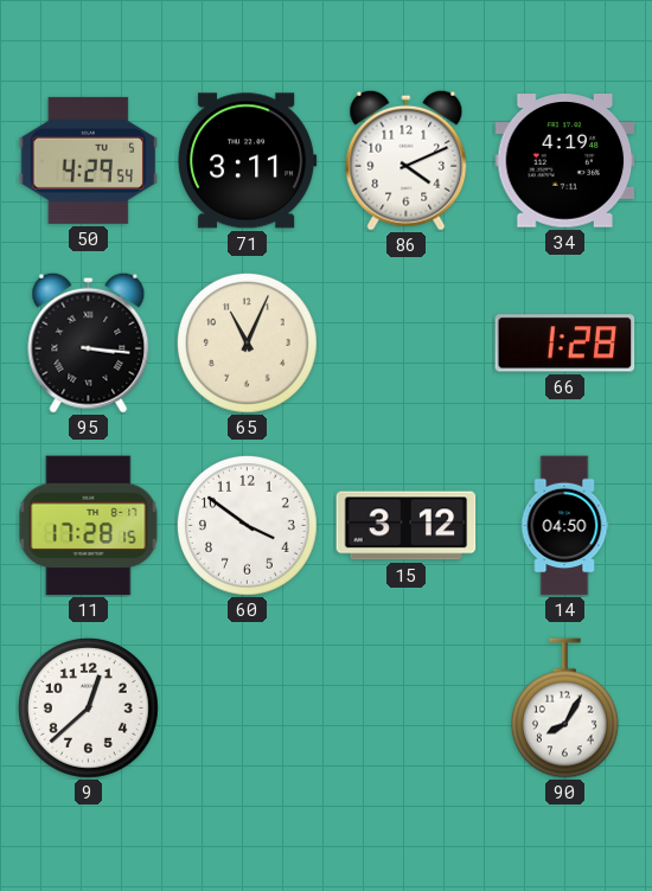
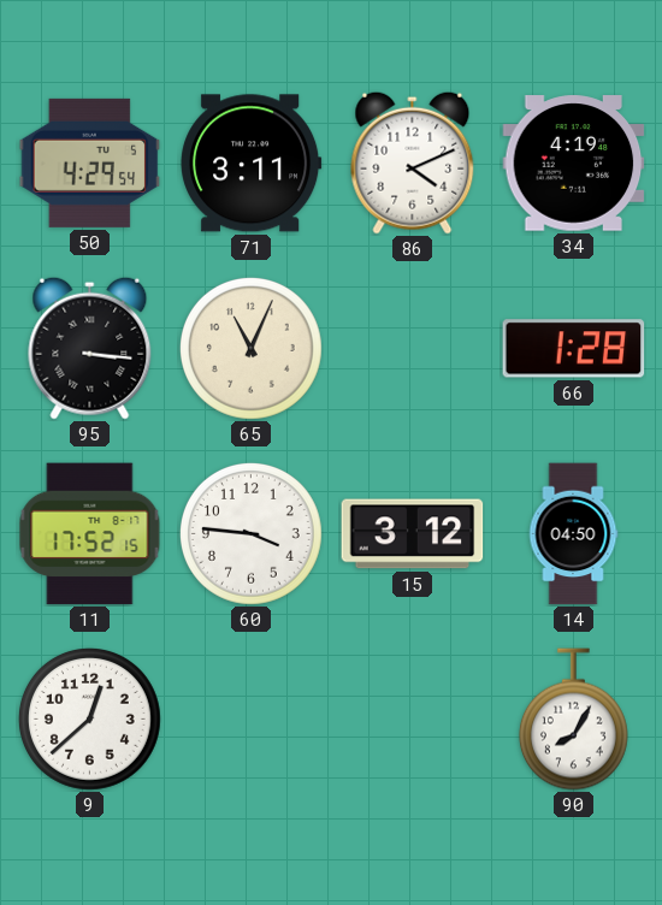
11: 17:28 -> 17:52
60: 3:51 -> 3:46
